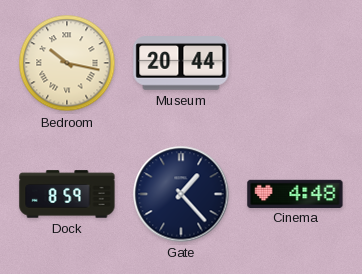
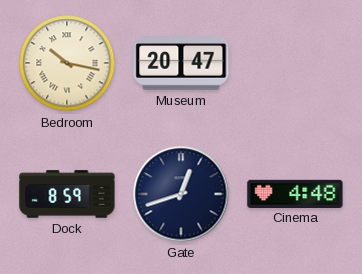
Museum: 20:44 -> 20:47
Gate: 1:23 -> 12:42
